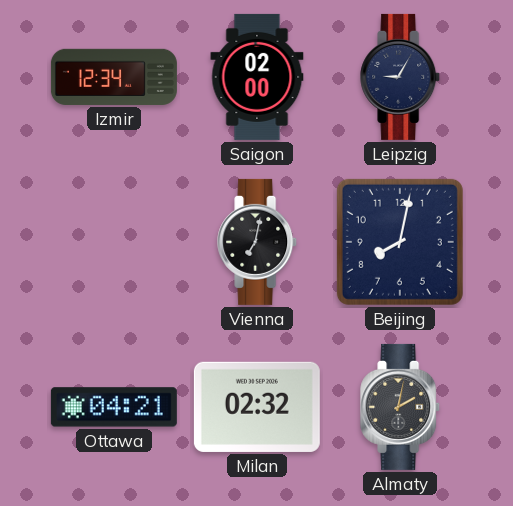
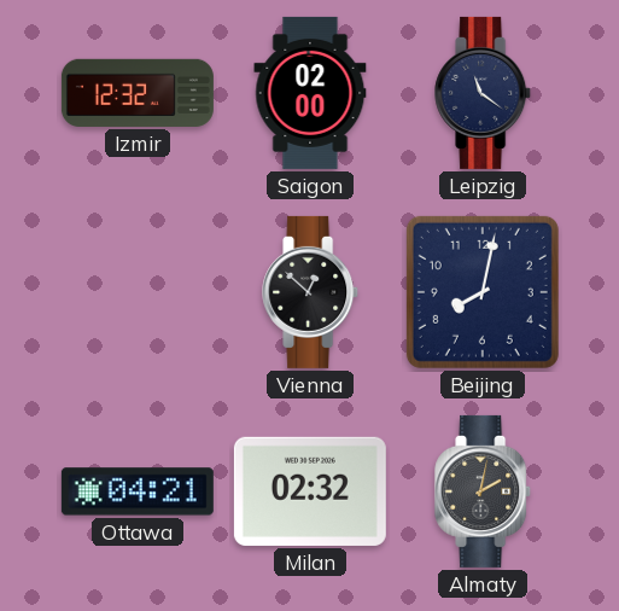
Izmir: 12:34 -> 12:32
Leipzig: 9:05 -> 11:21
Vienna: 7:02 -> 12:52
